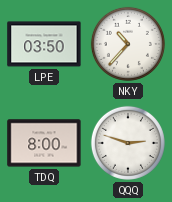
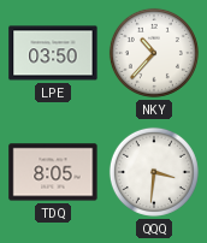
TDQ: 8:00 -> 8:05
QQQ: 2:48 -> 3:31
